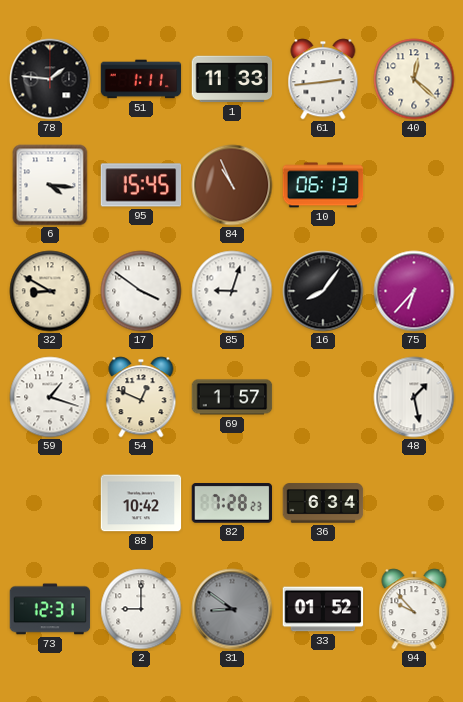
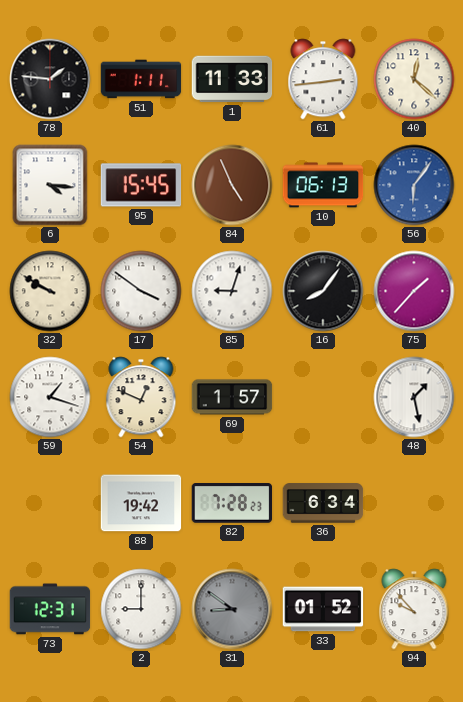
84: 10:56 -> 4:56
56: none -> 6:06
32: 8:50 -> 9:50
75: 6:37 -> 1:37
88: 10:42 -> 19:42
